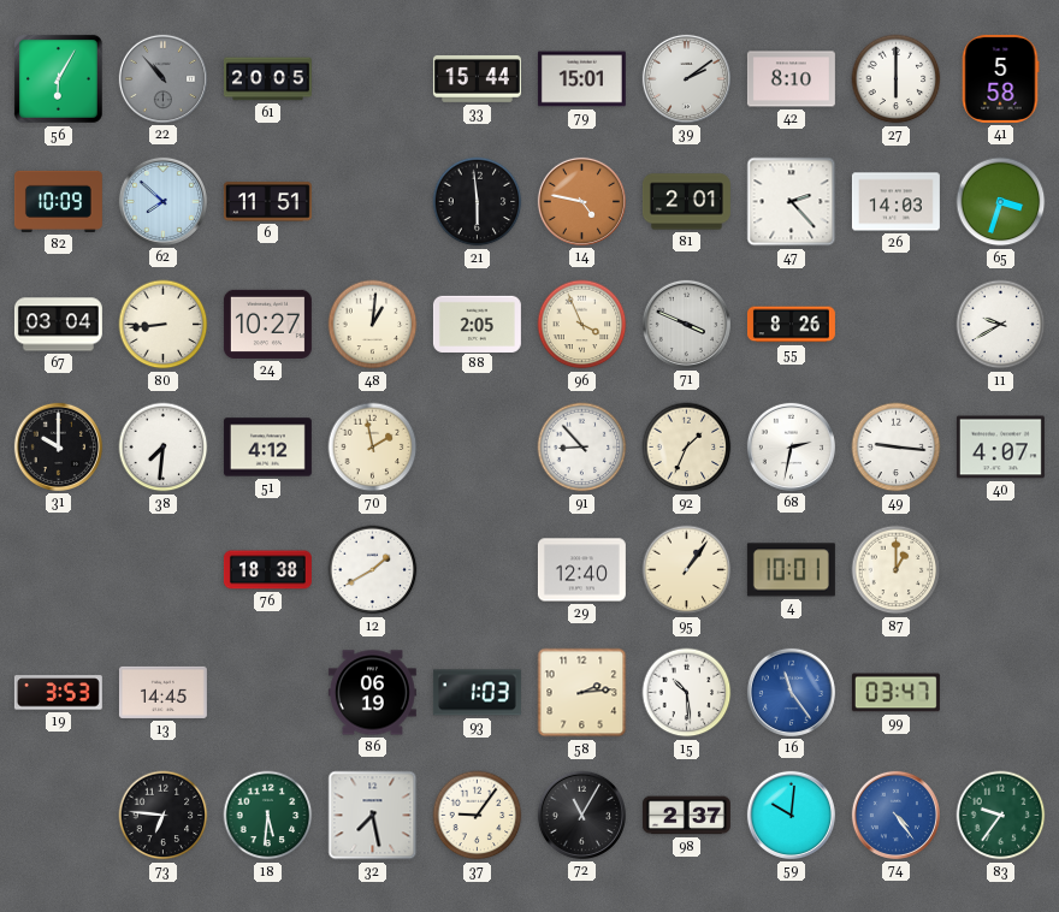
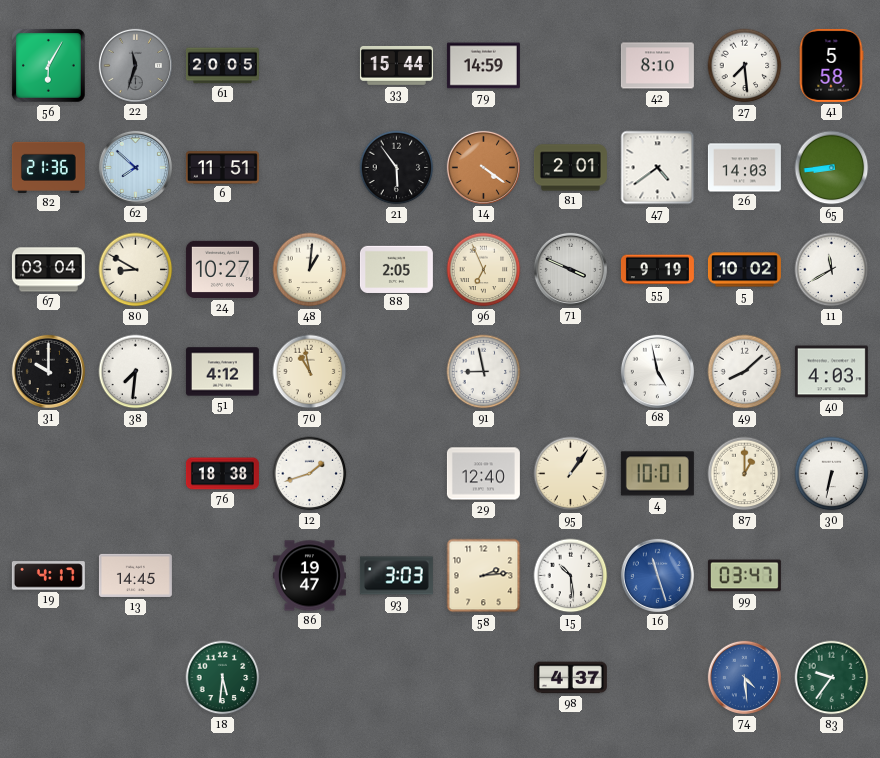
22: 10:53 -> 11:33
79: 15:01 -> 14:59
39: 2:09 -> none
27: 6:00 -> 7:29
82: 10:09 -> 21:36
21: 5:59 -> 5:54
14: 4:47 -> 4:21
47: 2:23 -> 4:39
65: 3:33 -> 8:44
80: 8:44 -> 8:50
96: 3:56 -> 6:56
55: 8:26 -> 9:19
5: none -> 10:02
11: 9:40 -> 11:40
70: 1:58 -> 10:58
91: 8:53 -> 8:58
92: 1:34 -> none
68: 2:32 -> 4:58
49: 9:16 -> 8:08
40: 4:07 -> 4:03
12: 1:40 -> 1:42
30: none -> 6:32
19: 3:53 -> 4:17
86: 06:19 -> 19:47
93: 1:03 -> 3:03
16: 11:24 -> 11:27
73: 6:46 -> none
32: 7:28 -> none
37: 9:06 -> none
72: 11:05 -> none
98: 2:37 -> 4:37
59: 10:01 -> none
74: 4:24 -> 4:29
